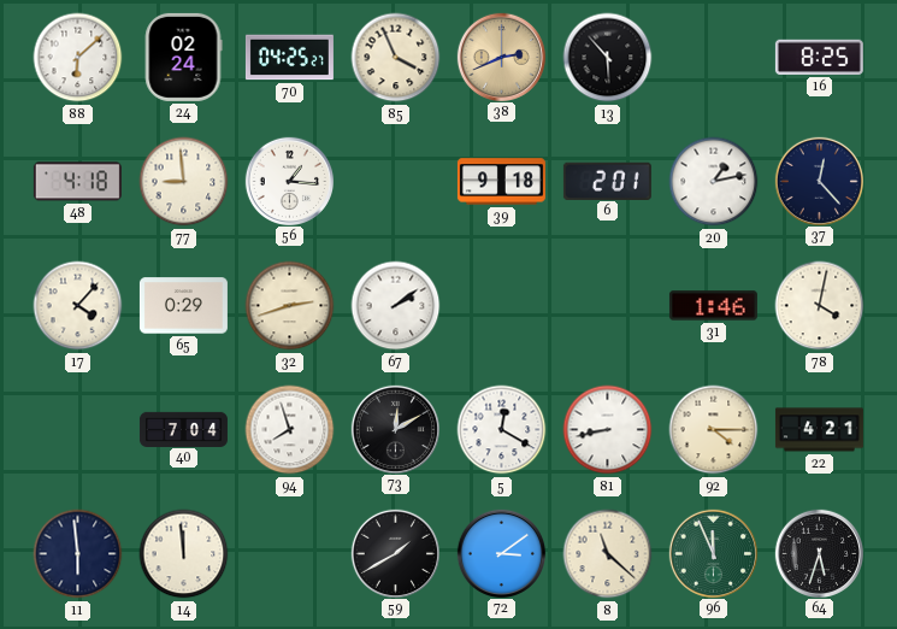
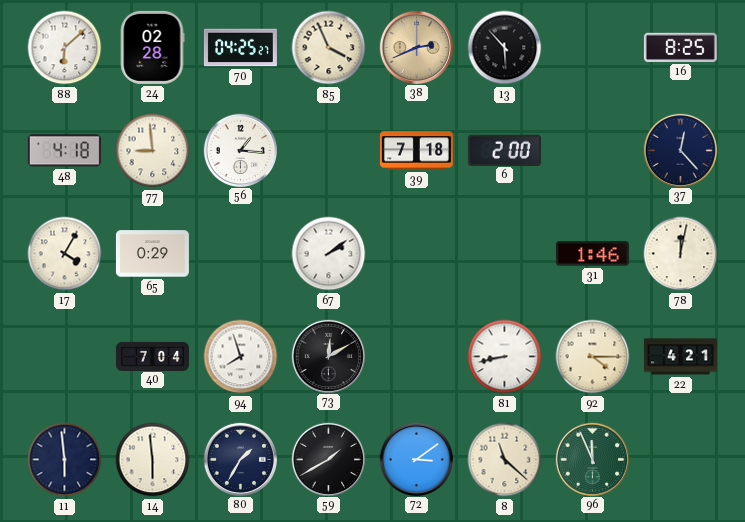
24: 02:24 -> 02:28
39: 9:18 -> 7:18
6: 2:01 -> 2:00
20: 1:13 -> none
17: 4:07 -> 4:05
32: 2:42 -> none
78: 4:02 -> 12:02
5: 12:20 -> none
14: 11:59 -> 5:59
80: none -> 1:35
64: 5:33 -> none
